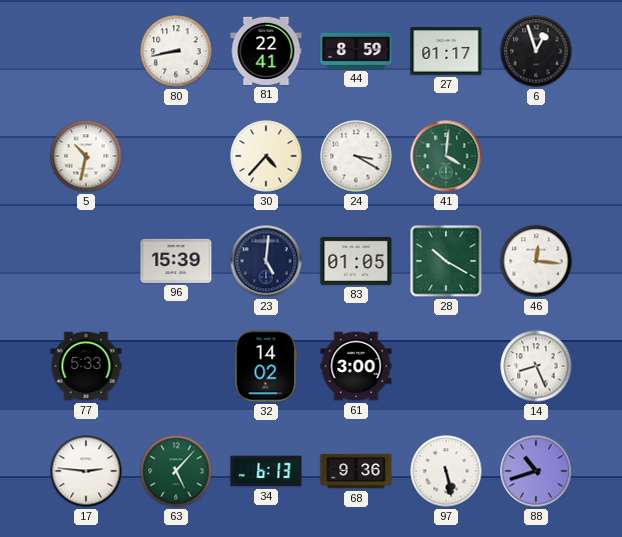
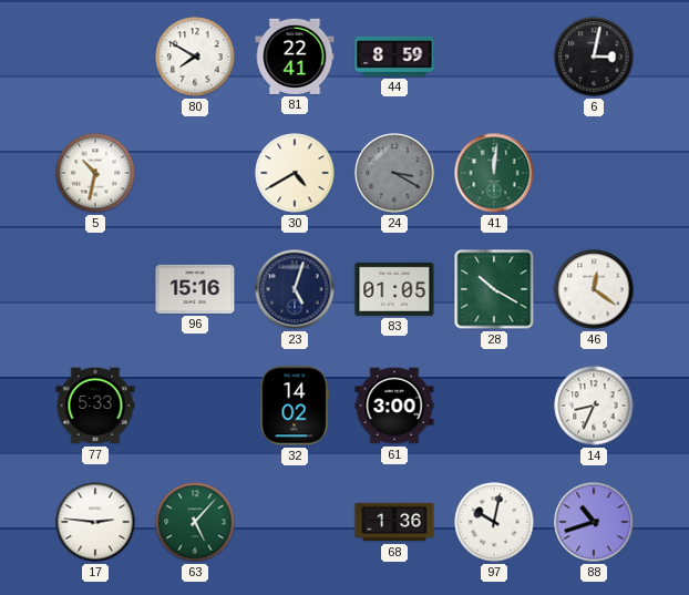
80: 8:43 -> 7:50
27: 01:17 -> none
6: 12:57 -> 3:02
30: 4:37 -> 4:40
24 dial: white -> grey
41: 4:01 -> 12:01
96: 15:39 -> 15:16
23: 5:01 -> 5:03
46: 12:16 -> 12:21
14: 8:26 -> 8:34
34: 6:13 -> none
68: 9:36 -> 1:36
97: 5:28 -> 10:02
